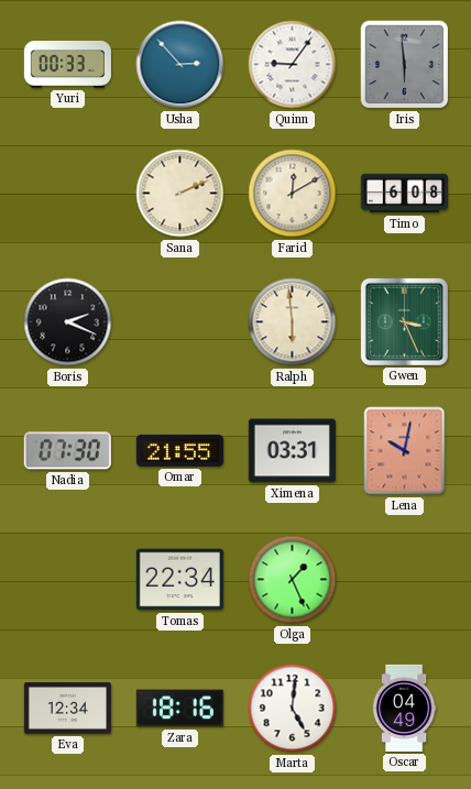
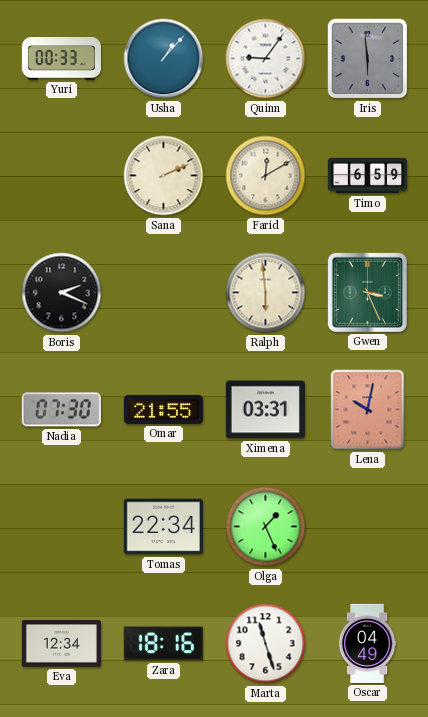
Usha: 2:53 -> 1:07
Timo: 6:08 -> 6:59
Marta: 5:01 -> 11:27
